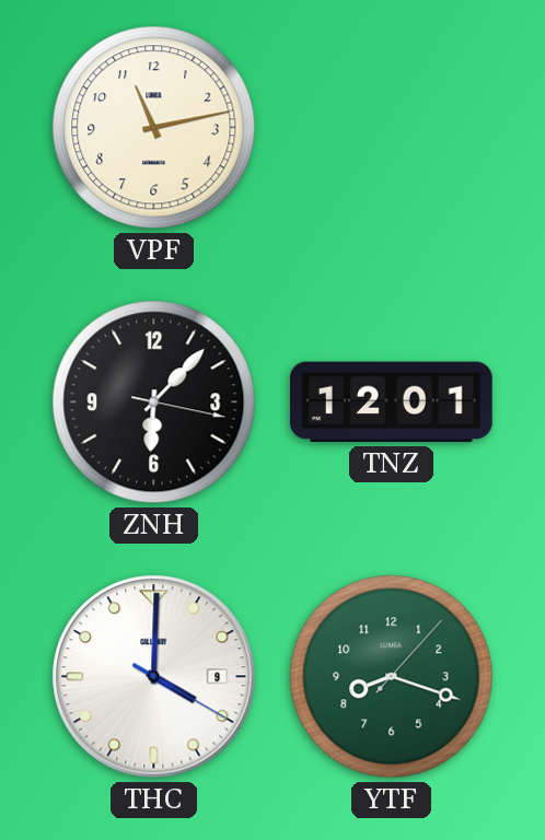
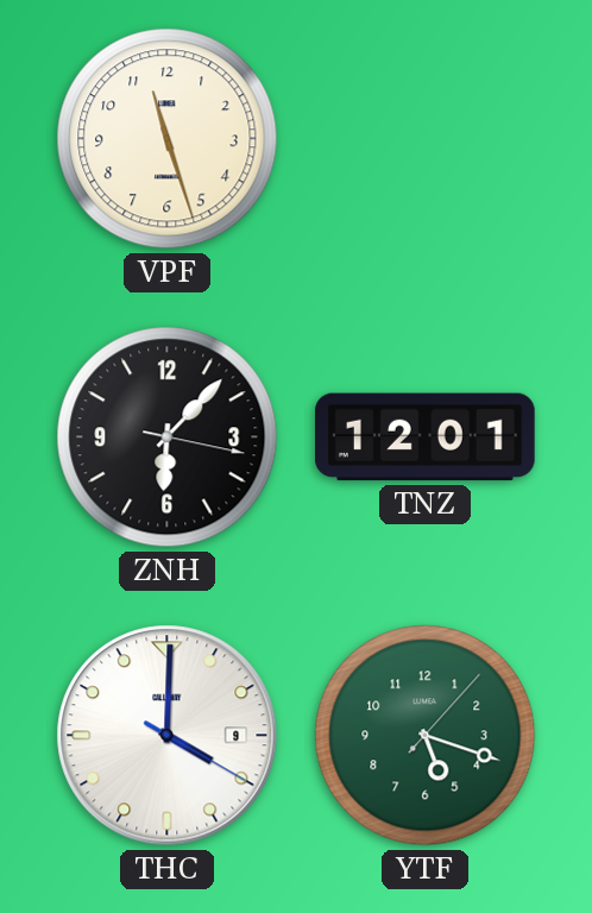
VPF: 11:13 -> 11:27
YTF: 8:18 -> 5:18
